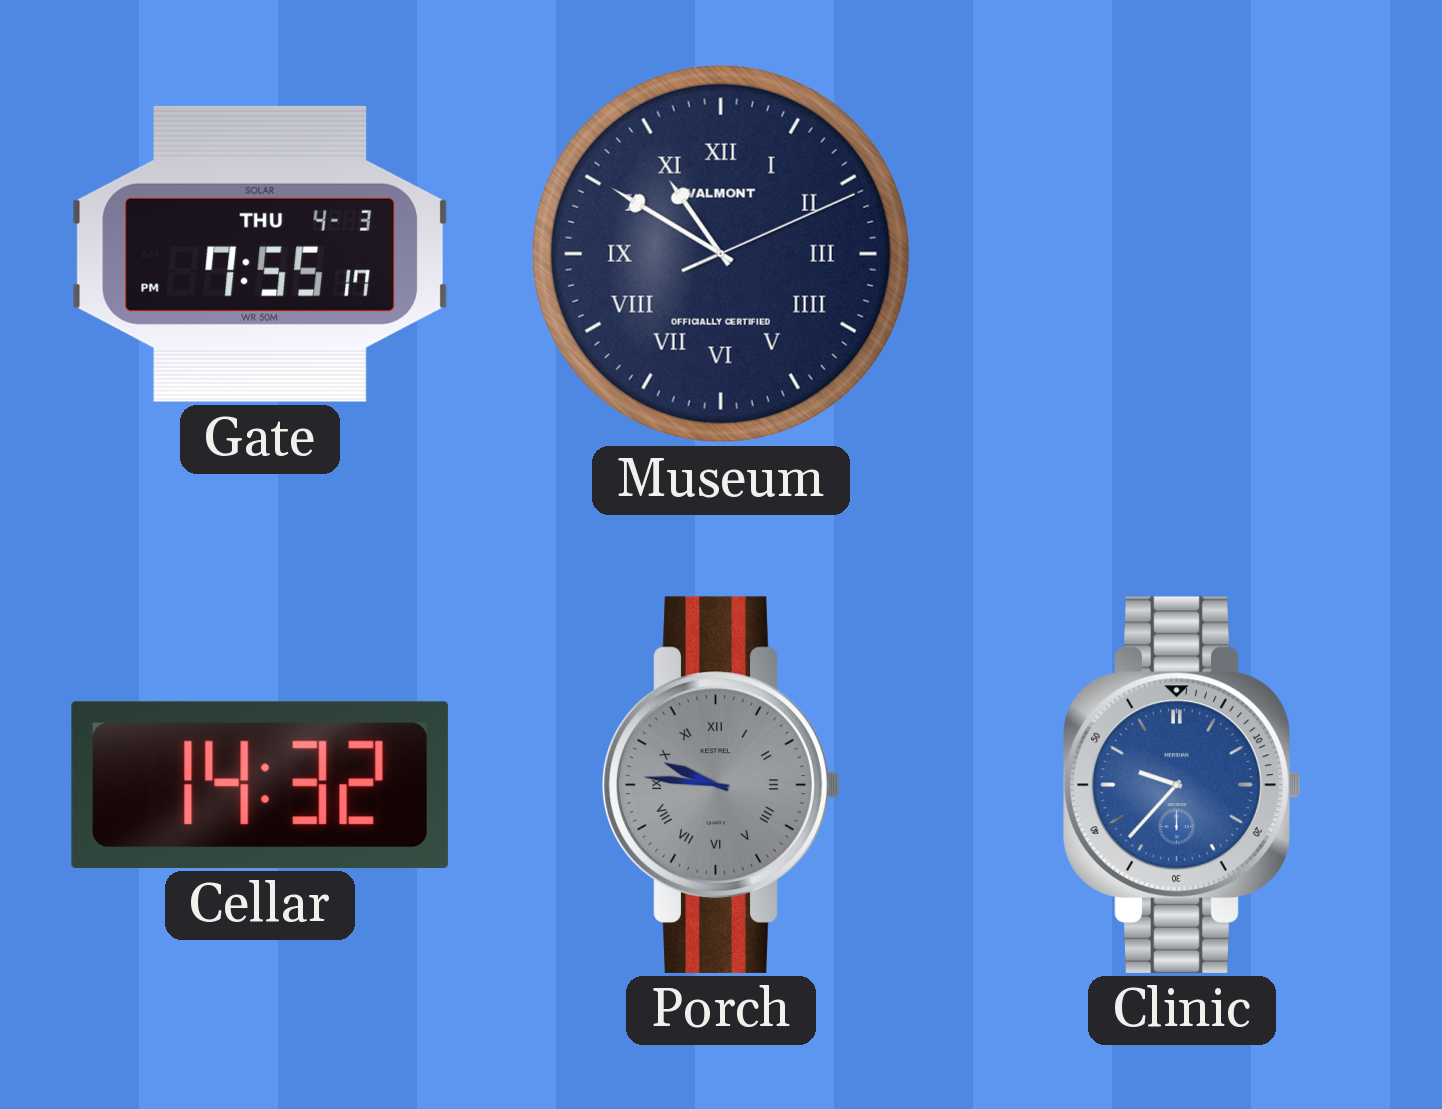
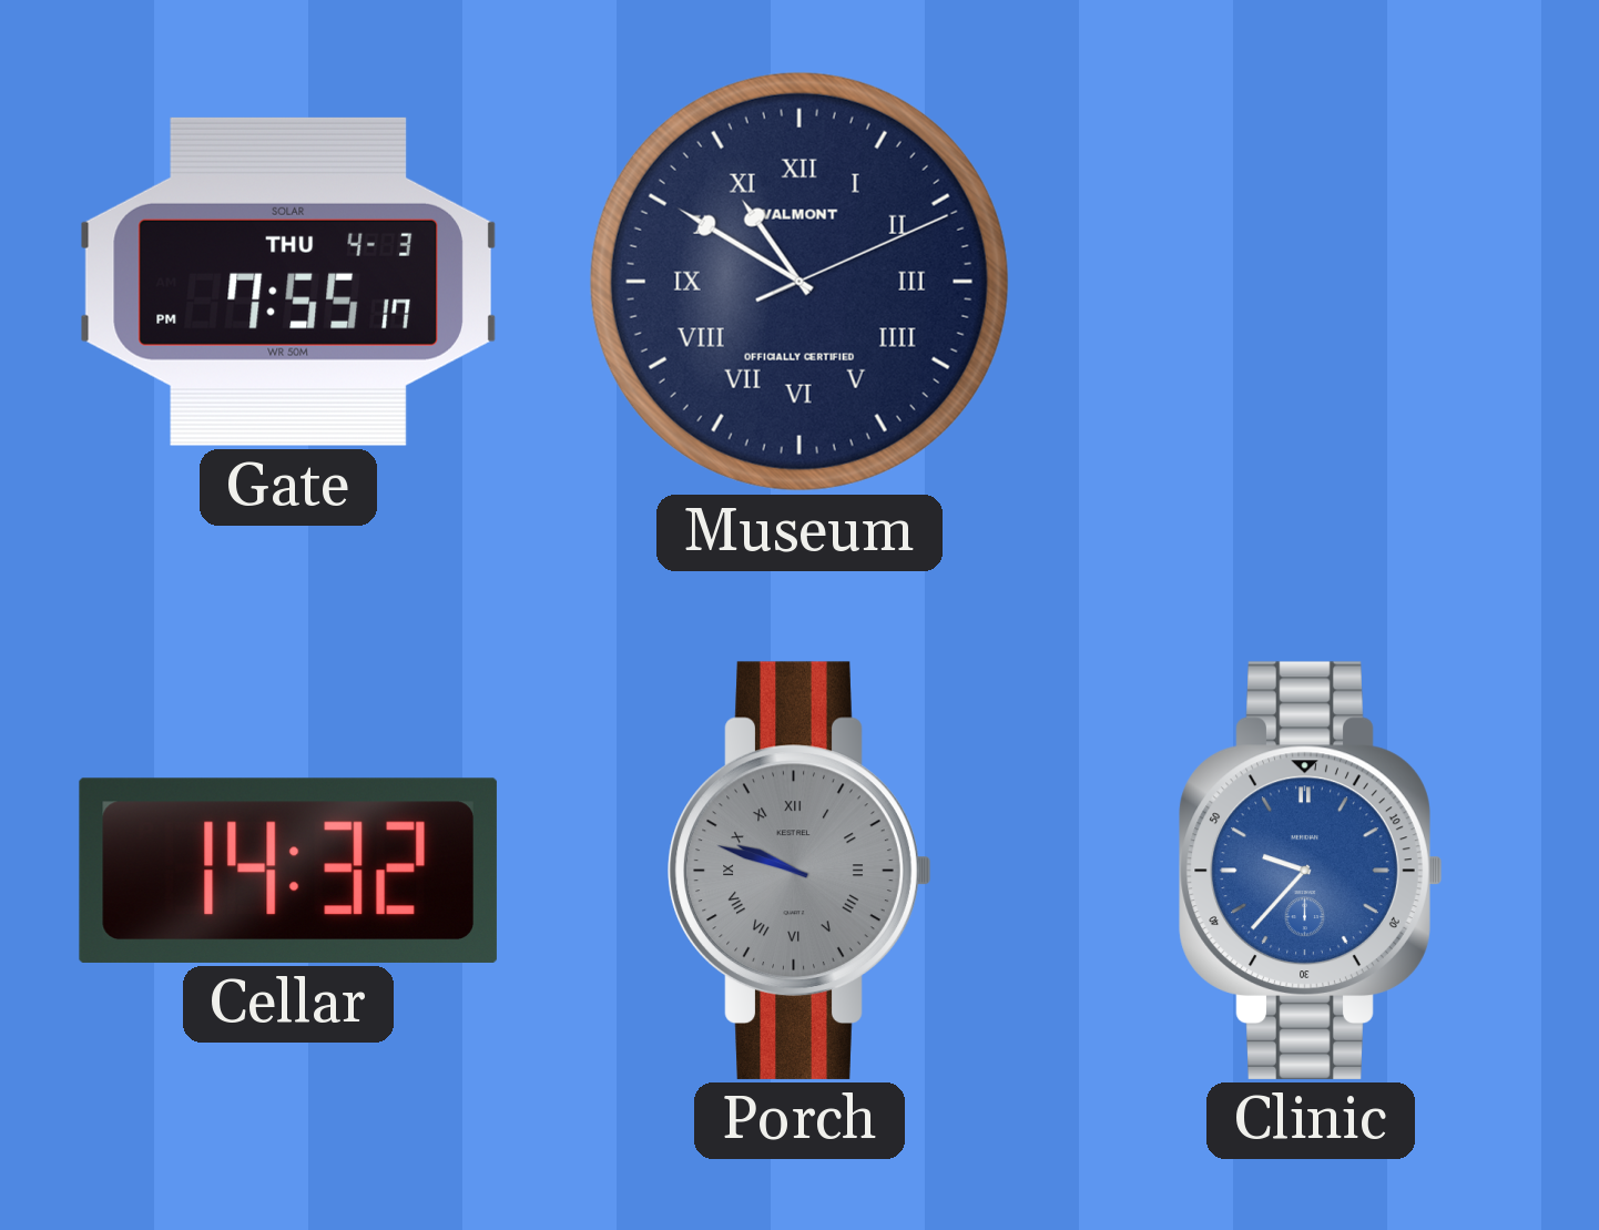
Porch: 9:46 -> 9:48
